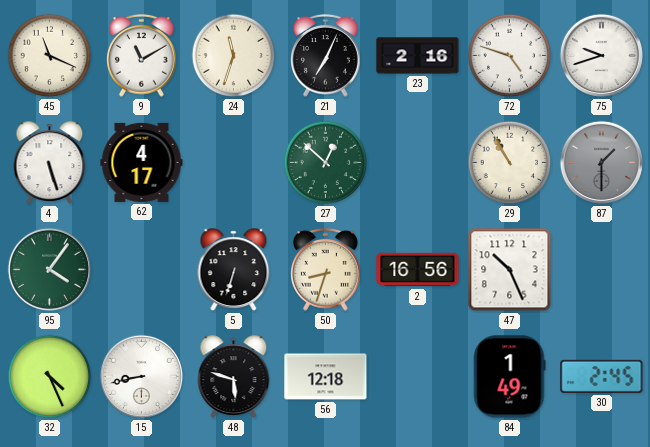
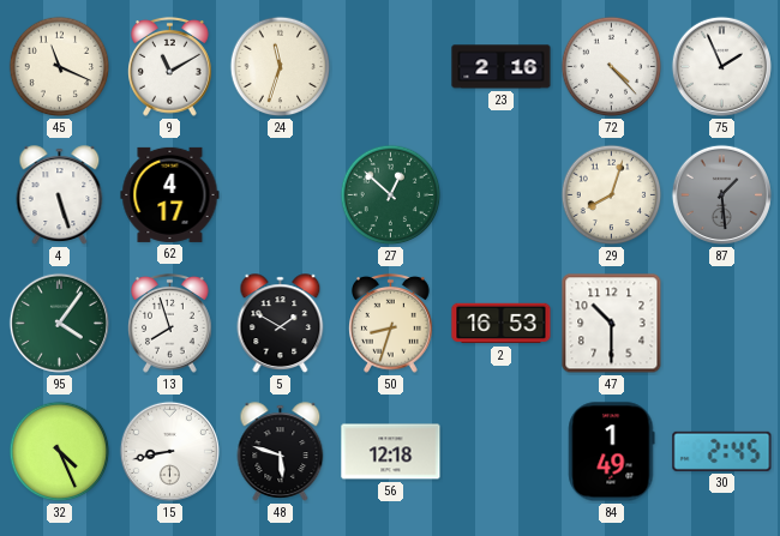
21: 7:04 -> none
72: 4:48 -> 4:23
75: 9:42 -> 1:56
29: 10:55 -> 8:03
87: 1:30 -> 1:29
13: none -> 7:57
5: 6:33 -> 1:50
2: 16:56 -> 16:53
47: 10:26 -> 10:30
